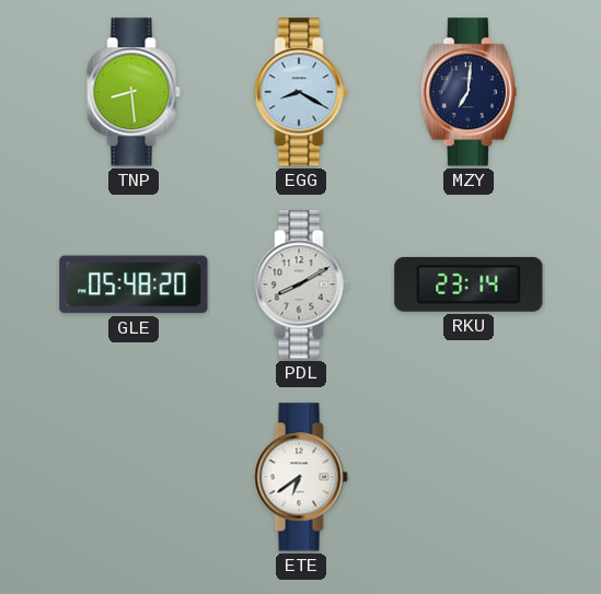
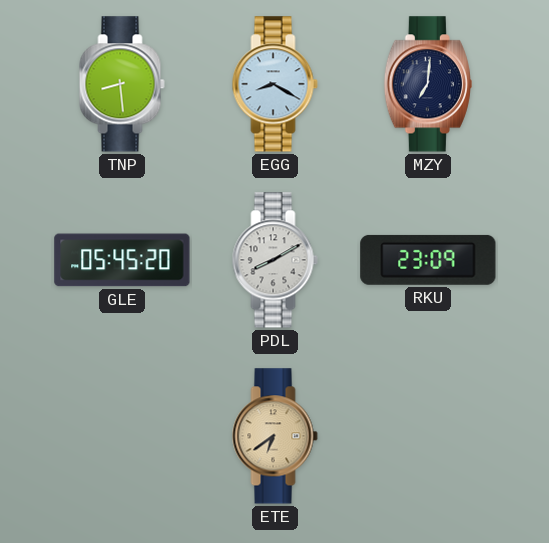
GLE: 05:48 -> 05:45
RKU: 23:14 -> 23:09
ETE dial: white -> champagne
